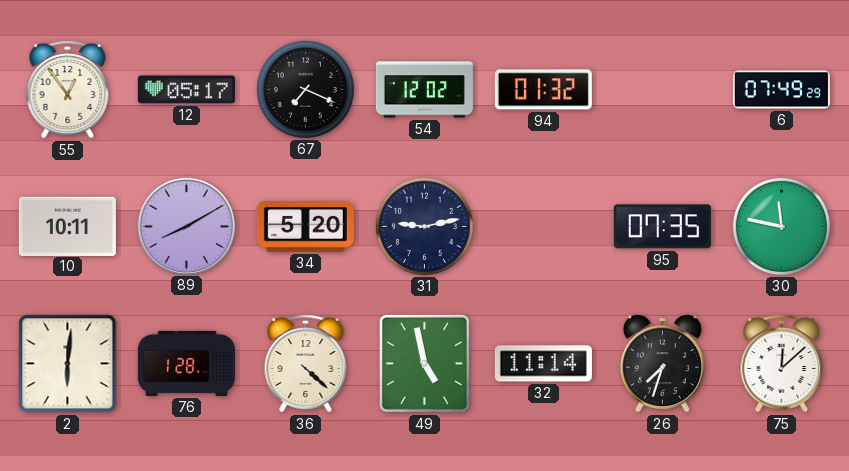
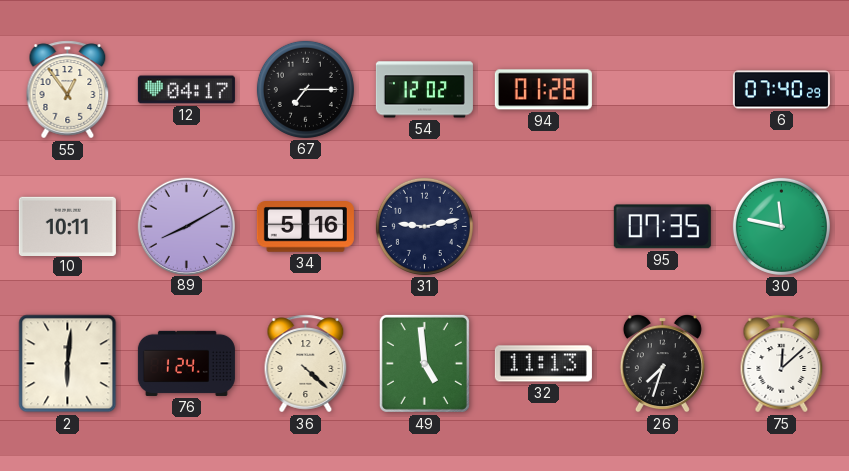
12: 05:17 -> 04:17
67: 7:19 -> 7:15
94: 01:32 -> 01:28
6: 07:49 -> 07:40
34: 5:20 -> 5:16
76: 1:28 -> 1:24
49: 4:58 -> 4:59
32: 11:14 -> 11:13
